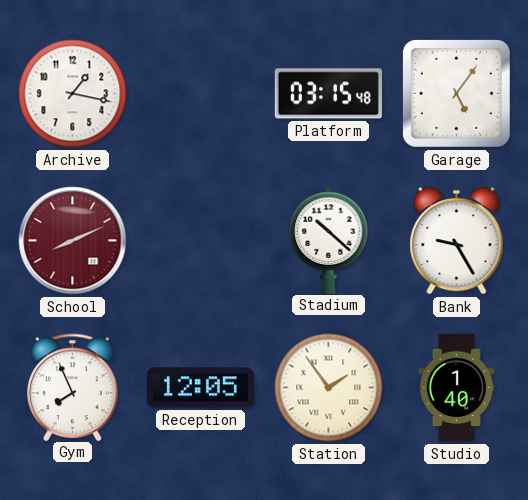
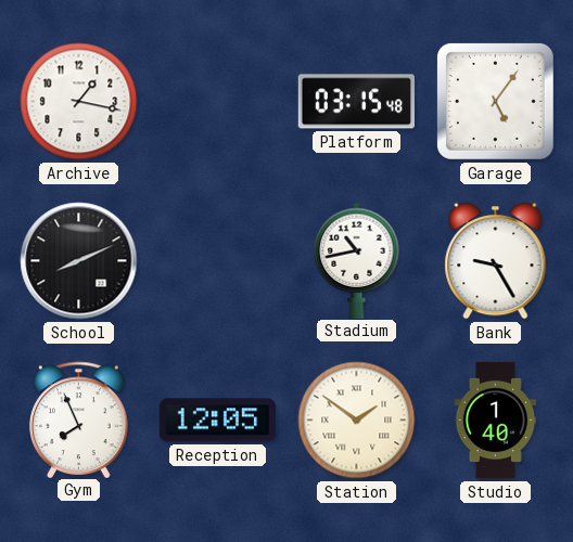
School dial: burgundy -> black
Stadium: 10:22 -> 10:43
Station: 1:54 -> 1:51
